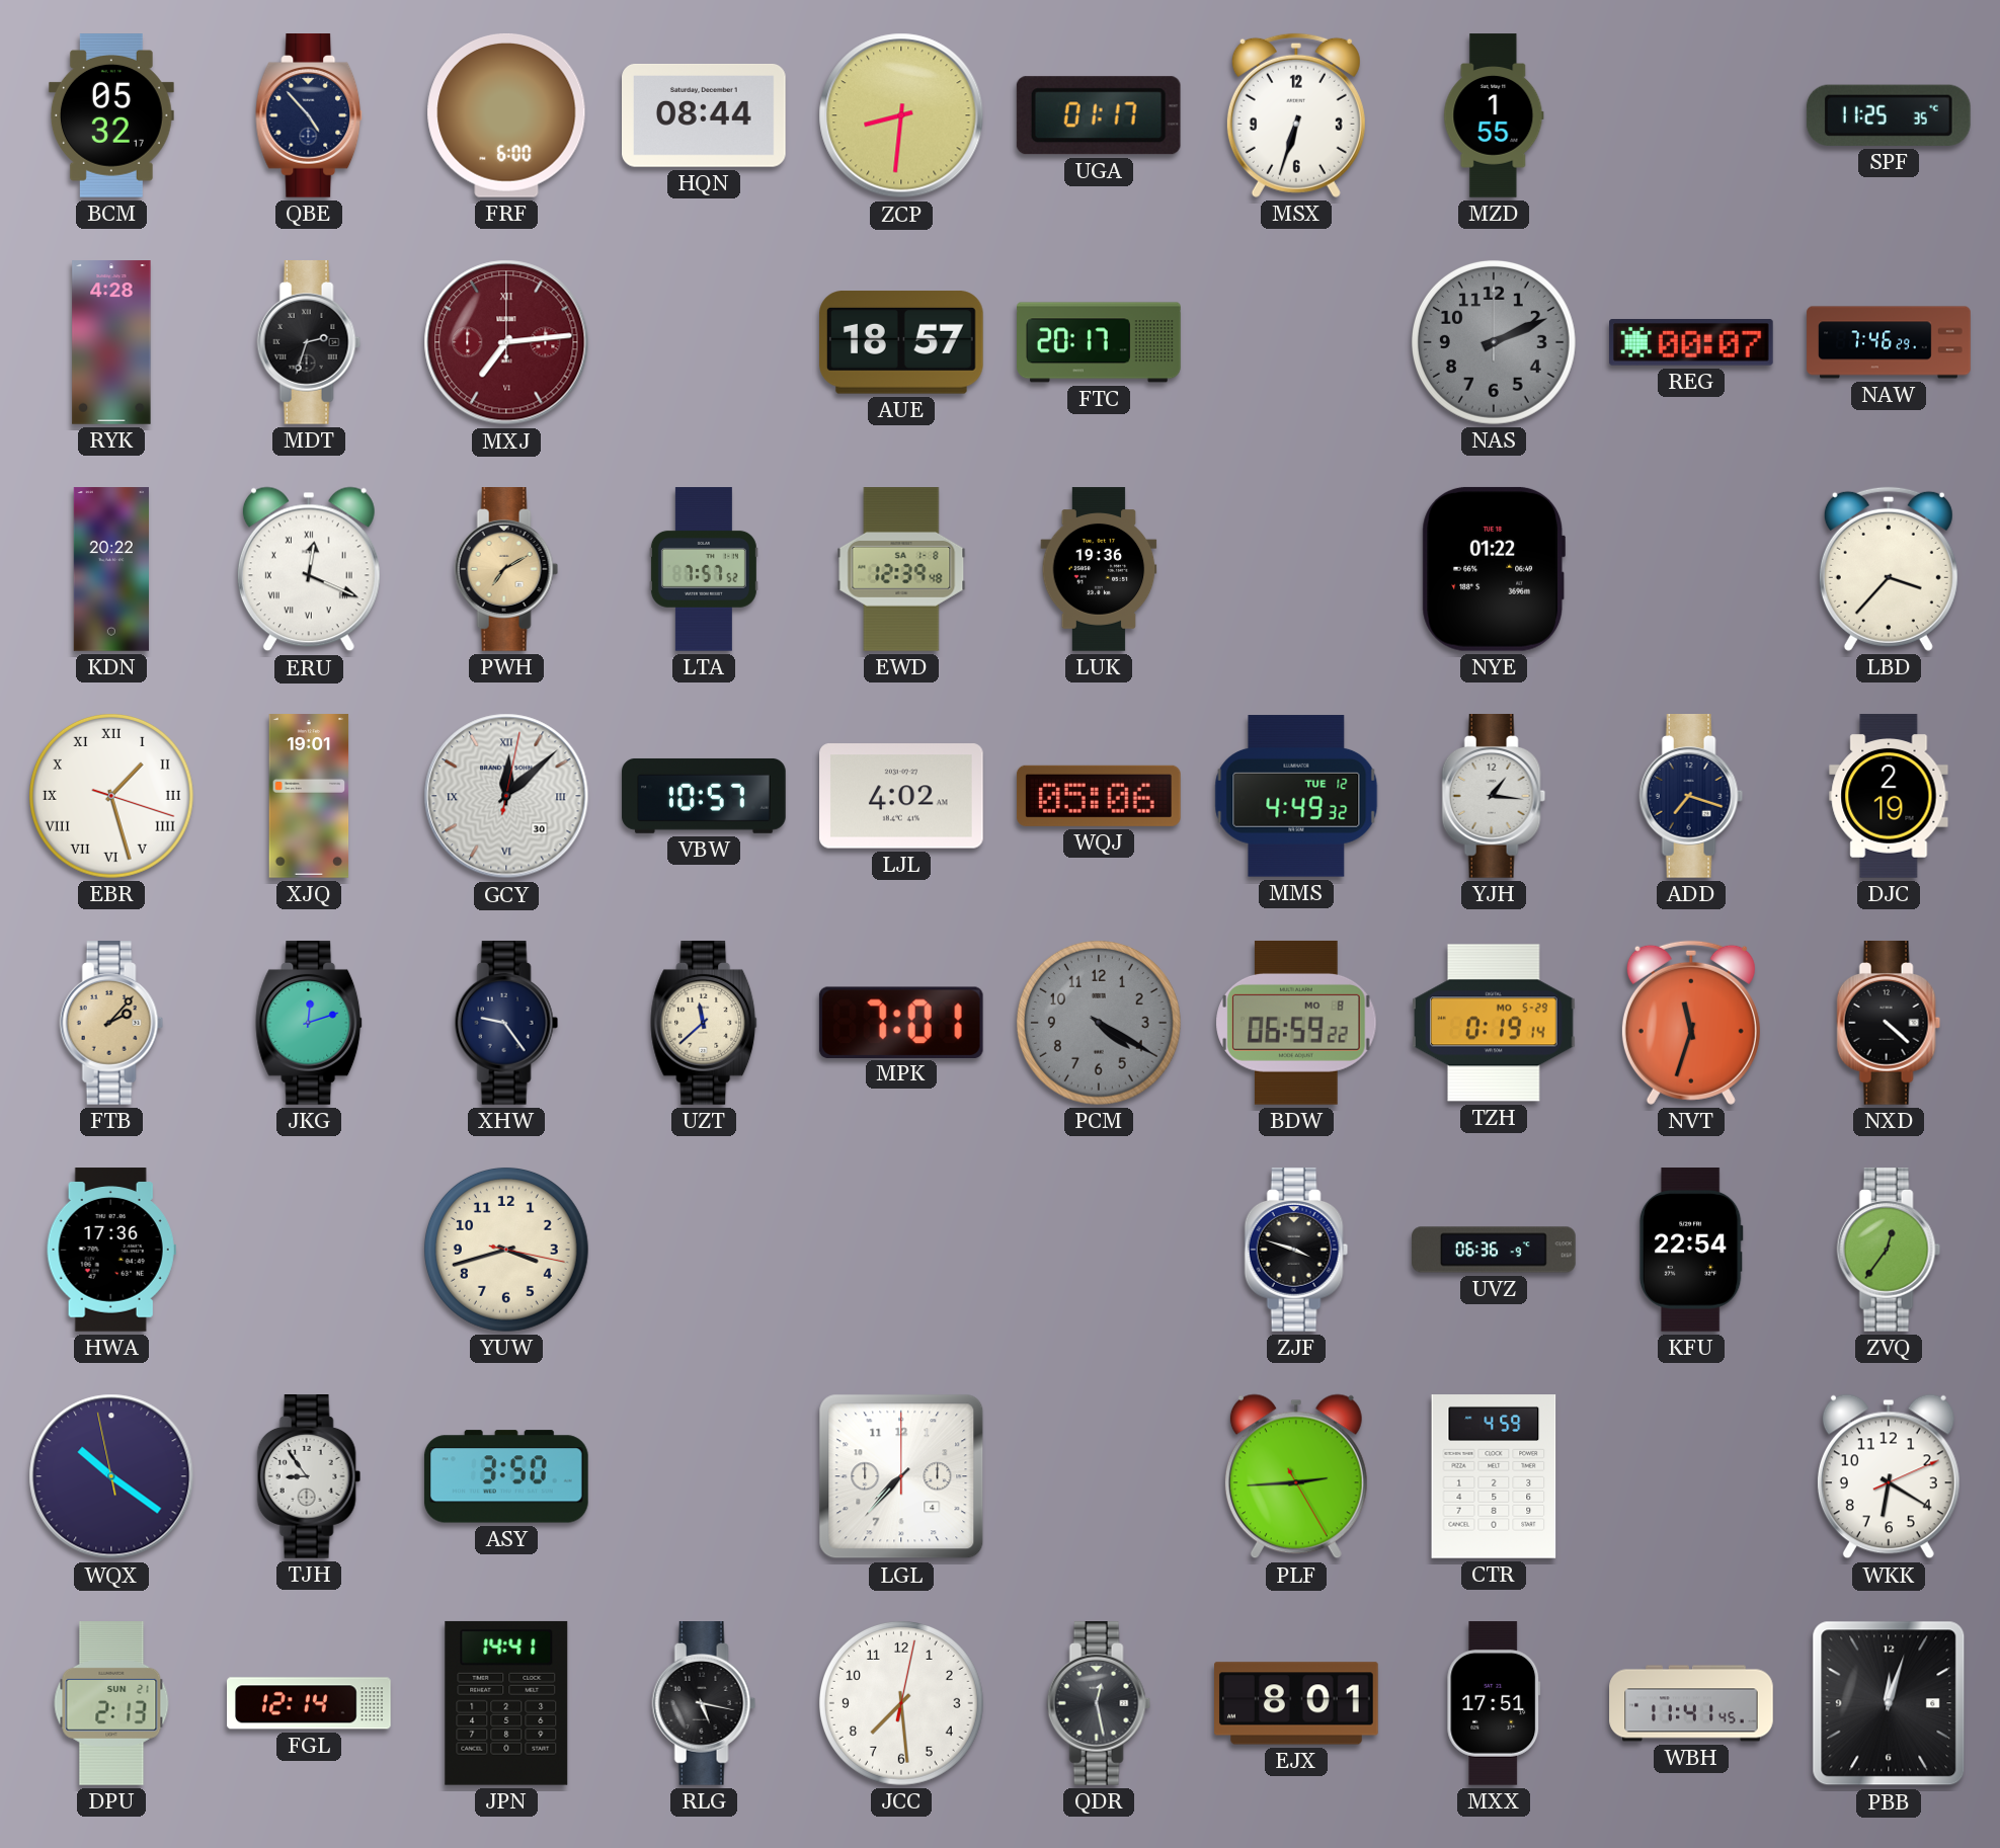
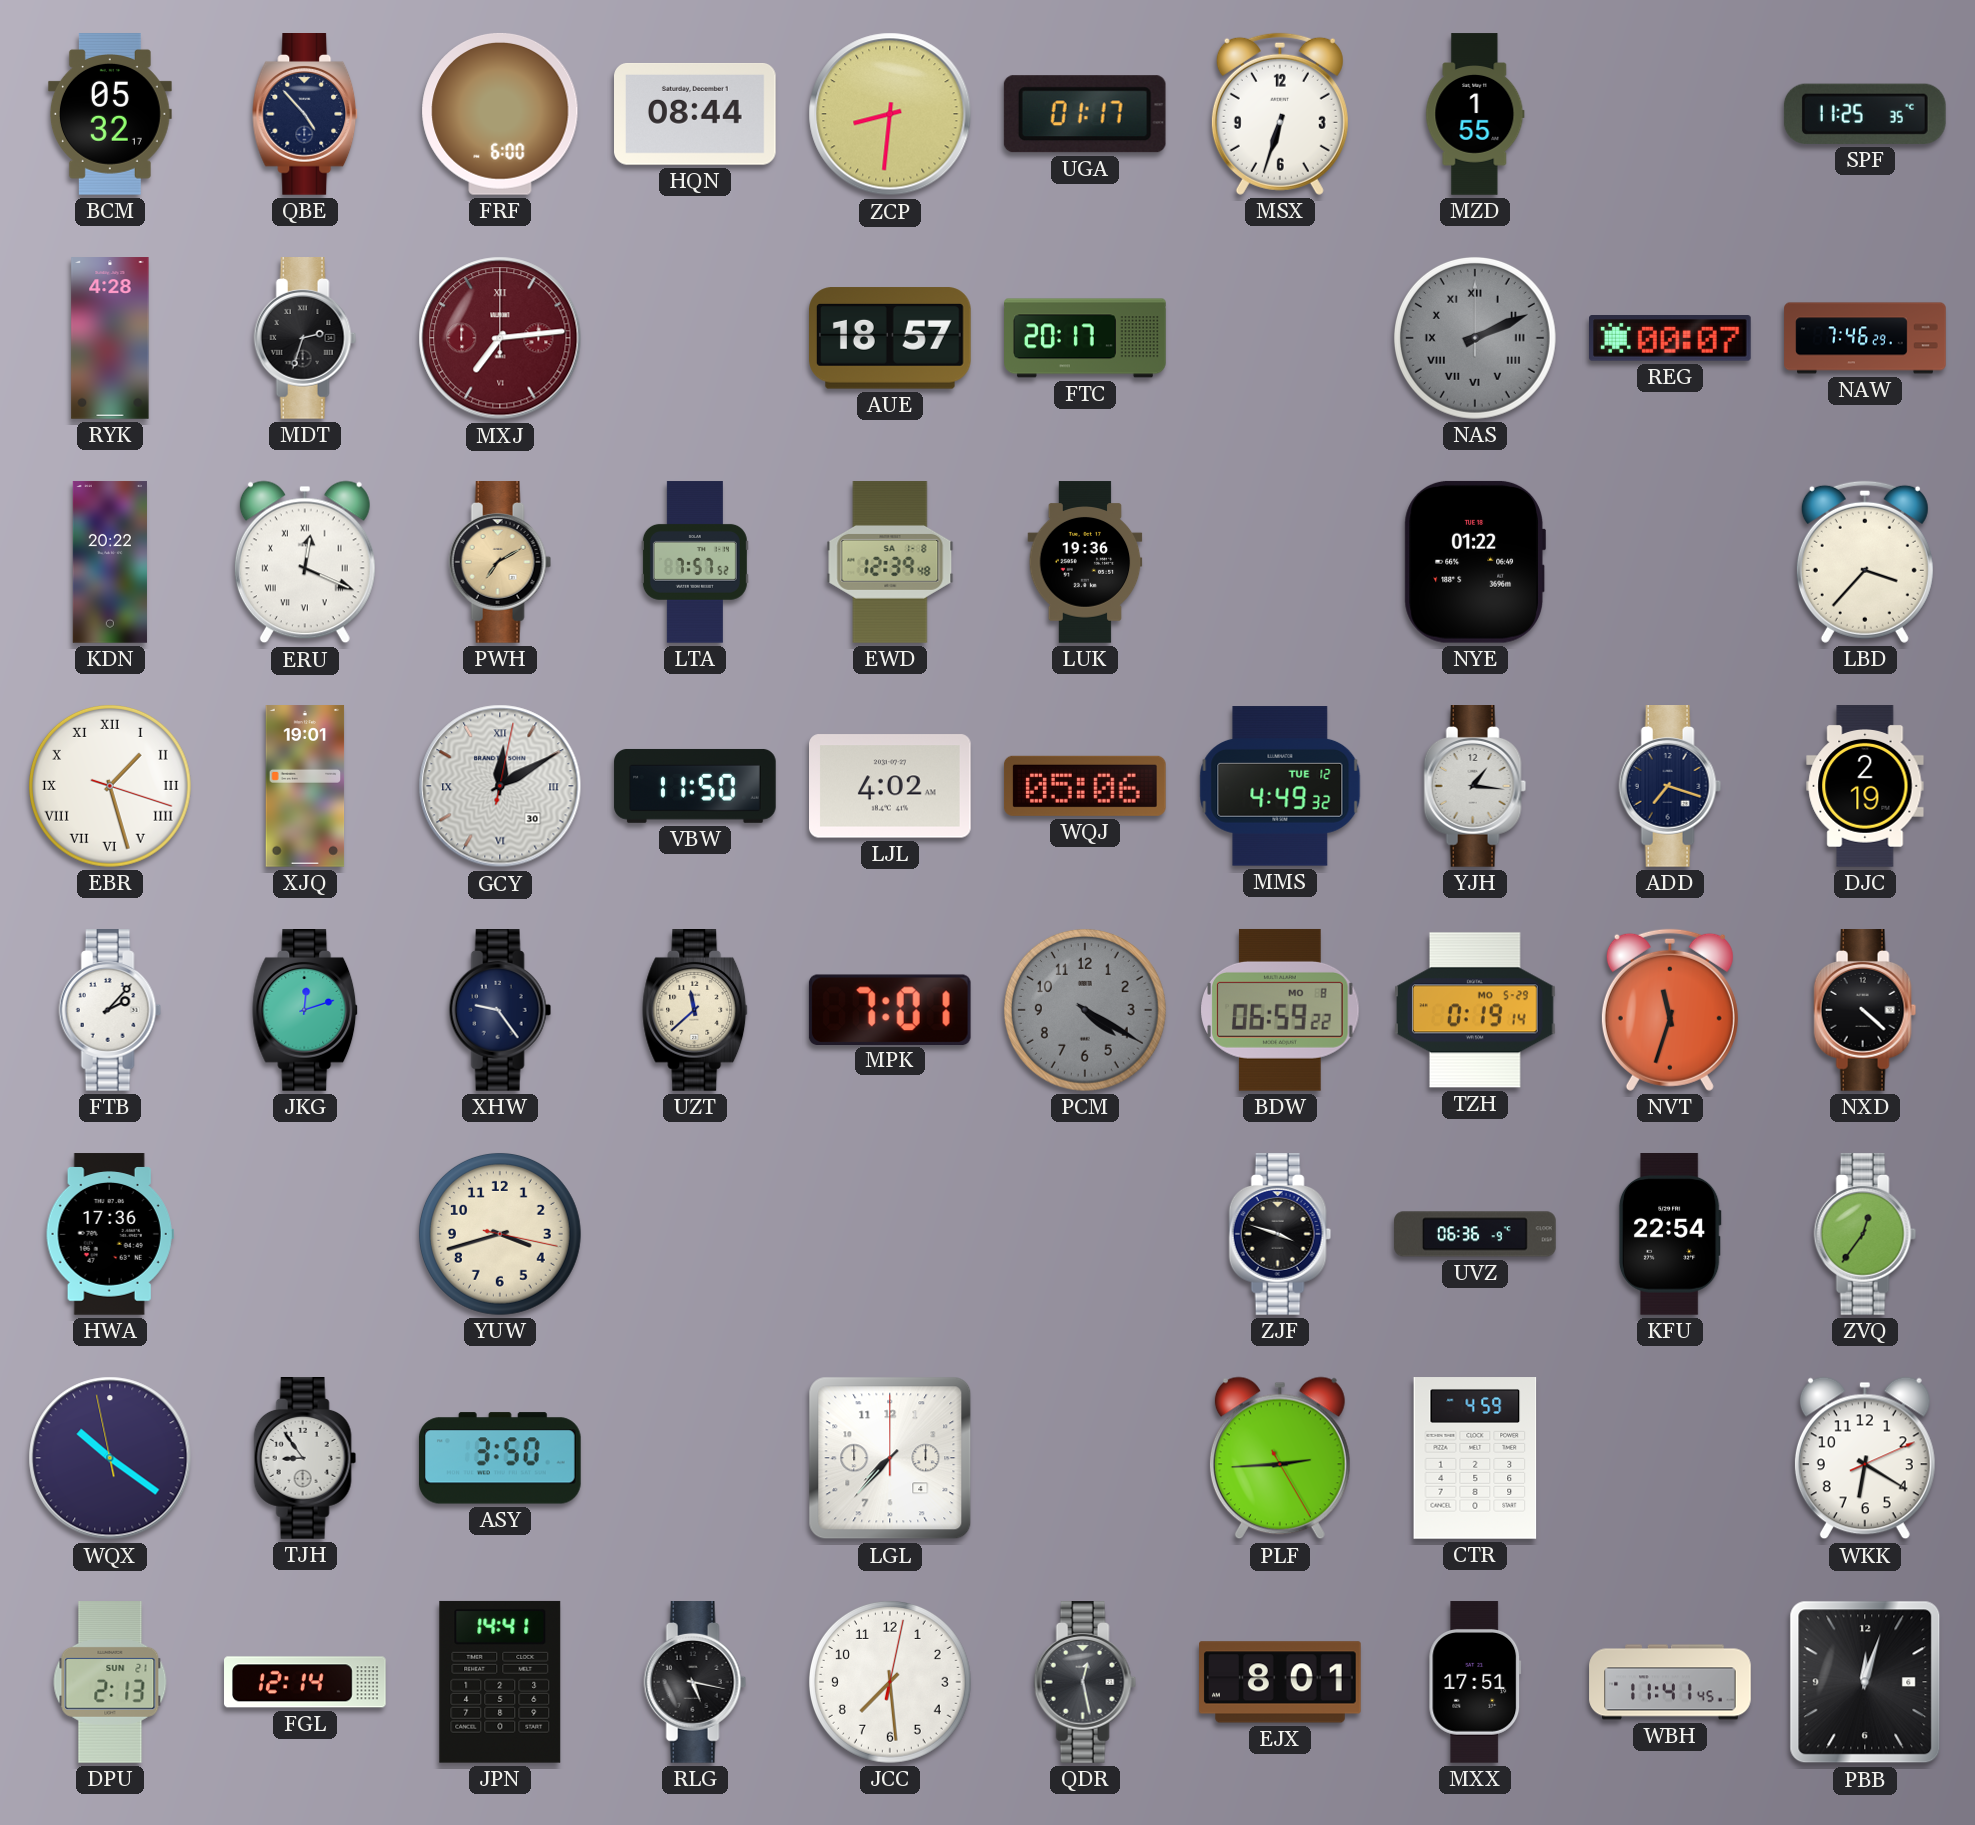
NAS numerals: Arabic -> Roman
GCY: 12:08 -> 12:10
VBW: 10:57 -> 11:50
FTB dial: champagne -> white
